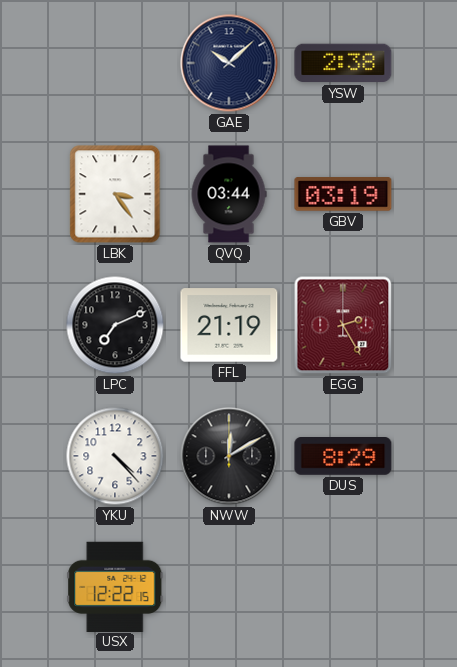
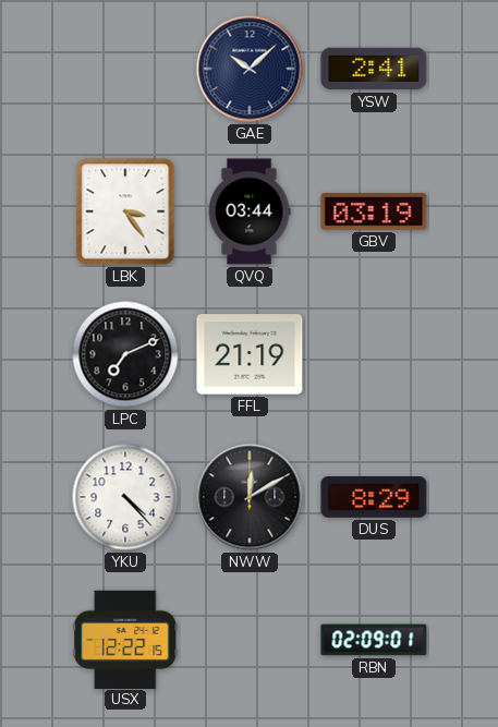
YSW: 2:38 -> 2:41
EGG: 2:25 -> none
RBN: none -> 02:09
